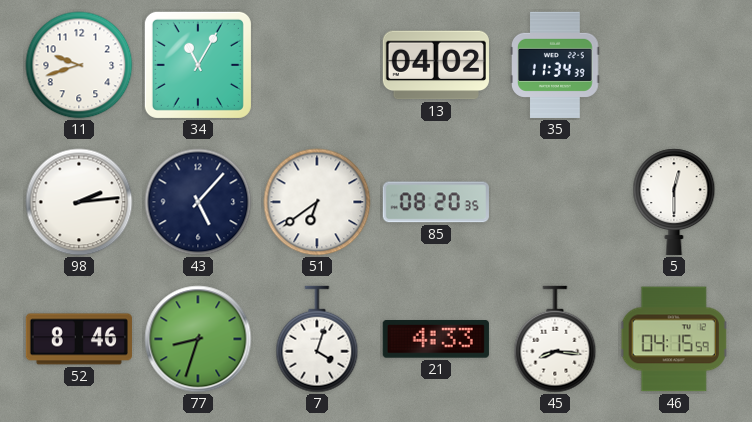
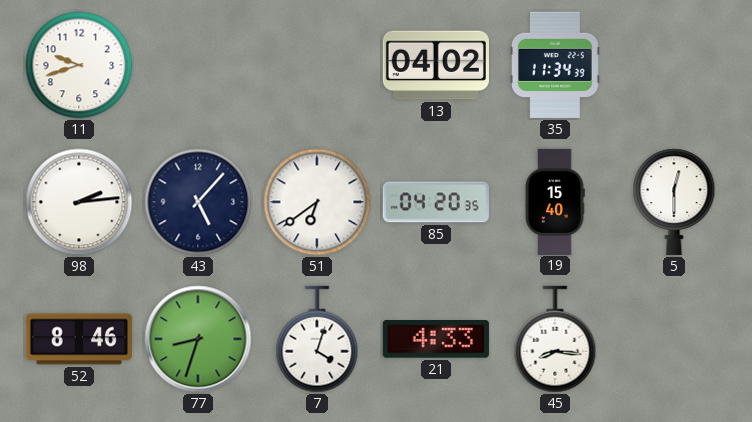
34: 11:05 -> none
85: 08:20 -> 04:20
19: none -> 15:40
46: 04:15 -> none
